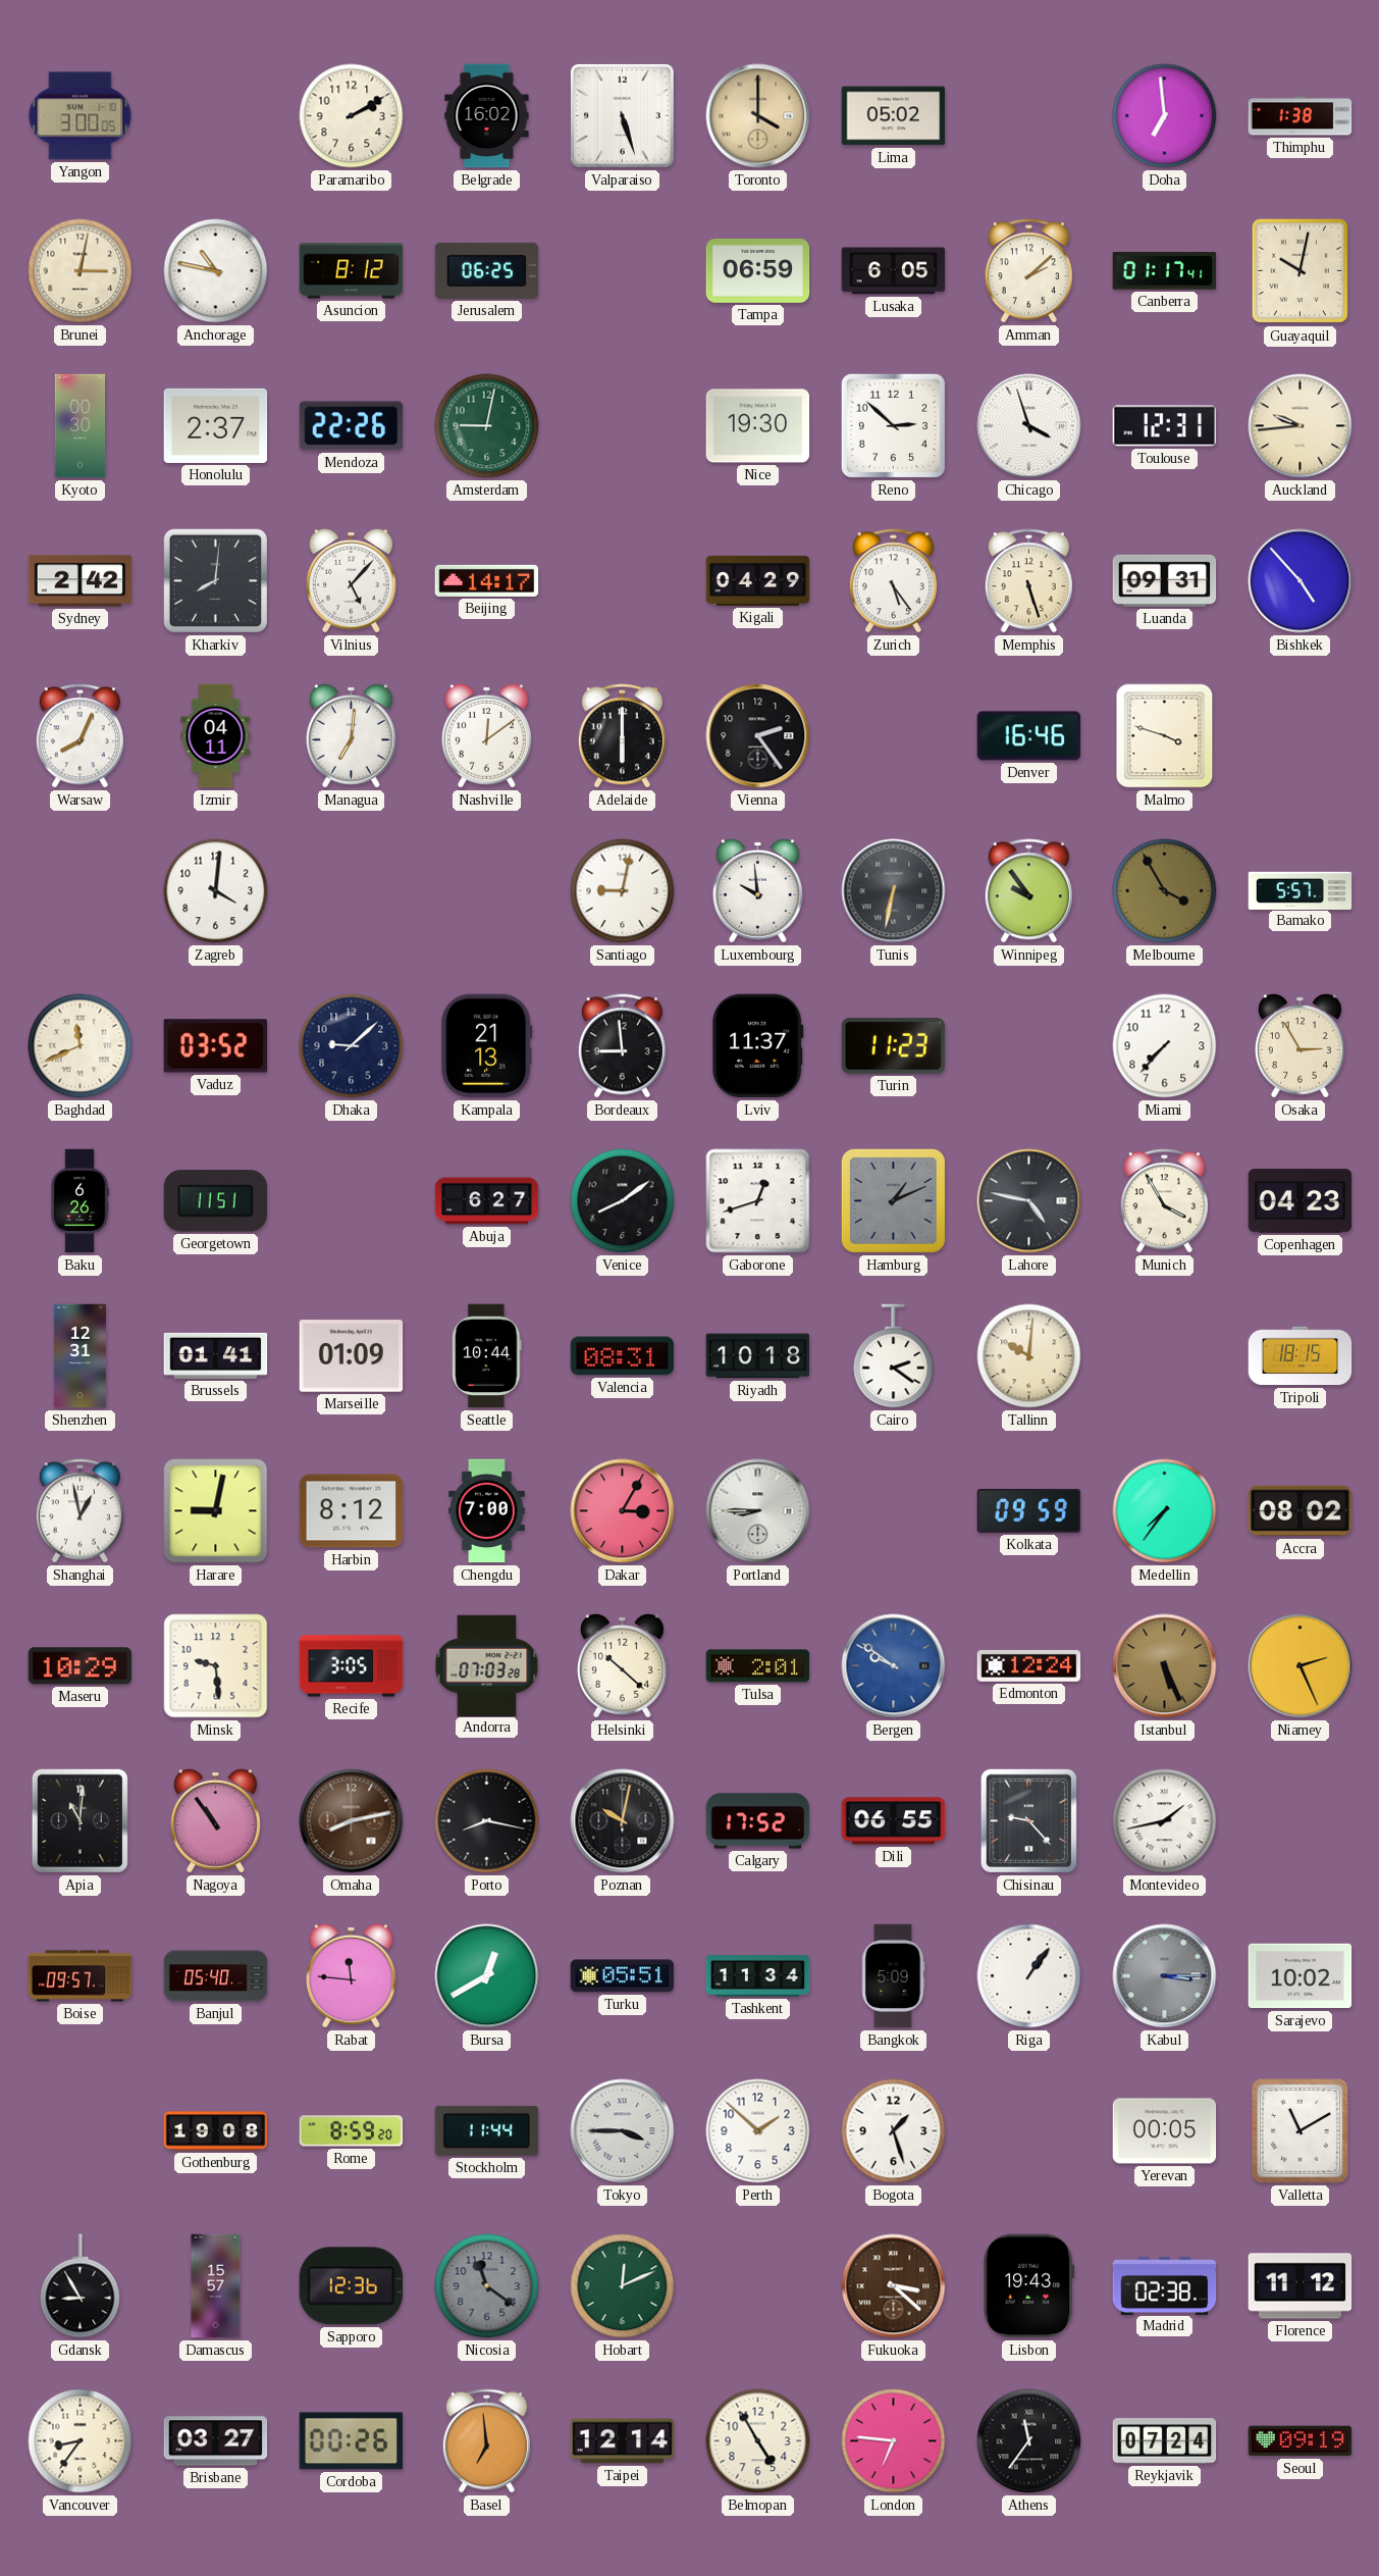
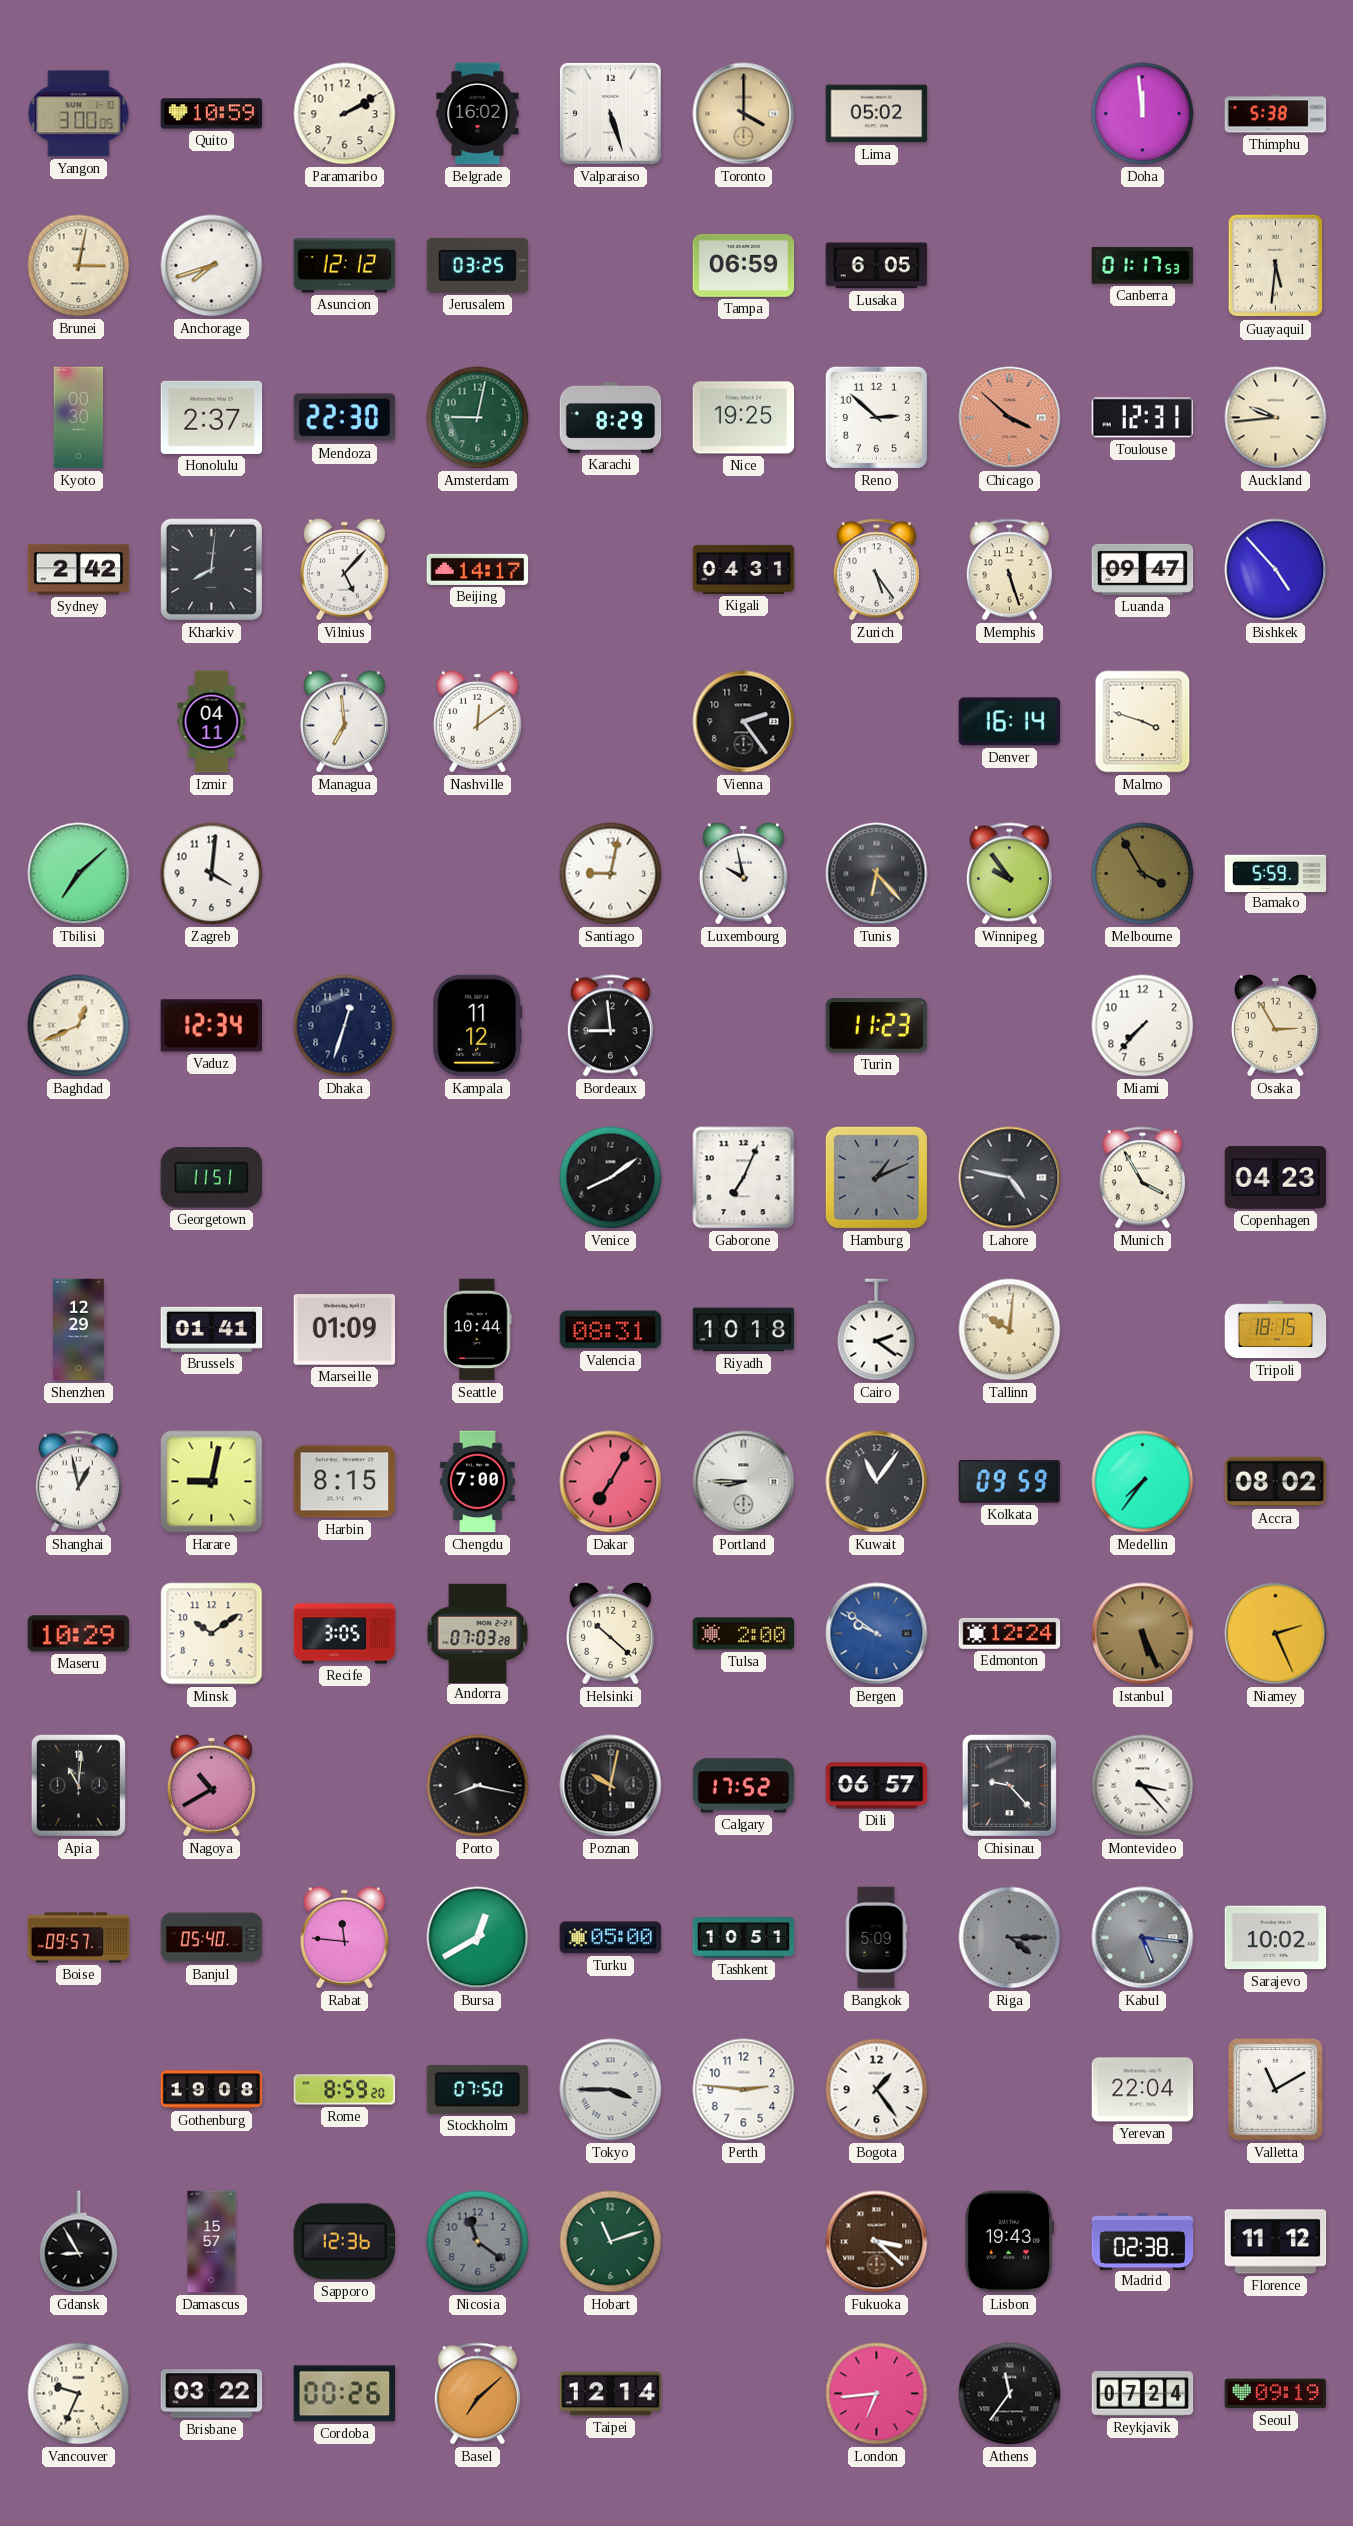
Quito: none -> 10:59
Doha: 6:59 -> 11:59
Thimphu: 1:38 -> 5:38
Anchorage: 10:47 -> 7:42
Asuncion: 8:12 -> 12:12
Jerusalem: 06:25 -> 03:25
Amman: 2:08 -> none
Canberra: 01:17:41 -> 01:17:53
Guayaquil: 10:02 -> 5:31
Mendoza: 22:26 -> 22:30
Karachi: none -> 8:29
Nice: 19:30 -> 19:25
Chicago: 3:57 -> 3:52
Chicago dial: white -> salmon
Kigali: 04:29 -> 04:31
Luanda: 09:31 -> 09:47
Warsaw: 8:04 -> none
Managua: 7:01 -> 6:59
Adelaide: 6:00 -> none
Denver: 16:46 -> 16:14
Tbilisi: none -> 7:08
Luxembourg: 9:59 -> 9:58
Tunis: 6:32 -> 6:23
Bamako: 5:57 -> 5:59
Baghdad: 11:41 -> 12:41
Vaduz: 03:52 -> 12:34
Dhaka: 9:08 -> 12:33
Kampala: 21:13 -> 11:12
Lviv: 11:37 -> none
Baku: 6:26 -> none
Abuja: 6:27 -> none
Gaborone: 12:42 -> 7:04
Shenzhen: 12:31 -> 12:29
Harbin: 8:12 -> 8:15
Dakar: 3:05 -> 7:05
Kuwait: none -> 11:06
Minsk: 9:29 -> 10:09
Tulsa: 2:01 -> 2:00
Nagoya: 10:54 -> 10:40
Omaha: 8:13 -> none
Dili: 06:55 -> 06:57
Montevideo: 1:43 -> 3:23
Turku: 05:51 -> 05:00
Tashkent: 11:34 -> 10:51
Riga: 1:06 -> 4:15
Riga dial: white -> grey
Kabul: 3:15 -> 5:16
Stockholm: 11:44 -> 07:50
Perth: 1:52 -> 2:46
Bogota: 1:27 -> 1:24
Yerevan: 00:05 -> 22:04
Hobart: 12:11 -> 11:12
Vancouver: 8:36 -> 9:34
Brisbane: 03:27 -> 03:22
Basel: 6:59 -> 7:08
Belmopan: 4:55 -> none
London: 6:46 -> 6:44
